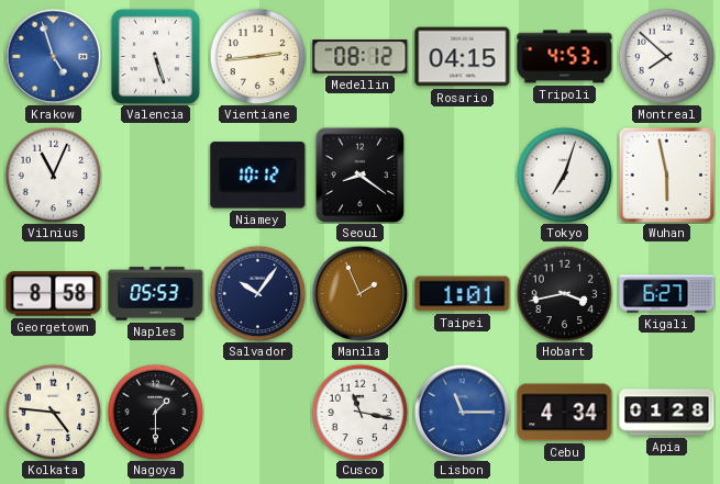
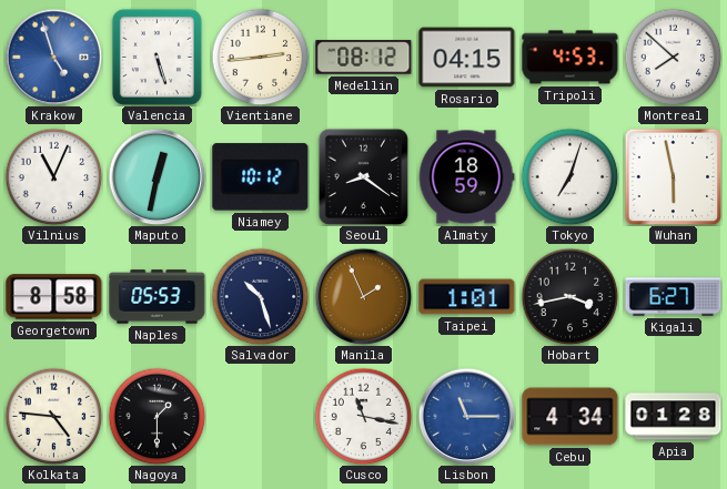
Maputo: none -> 12:32
Almaty: none -> 18:59
Salvador: 10:06 -> 10:27
